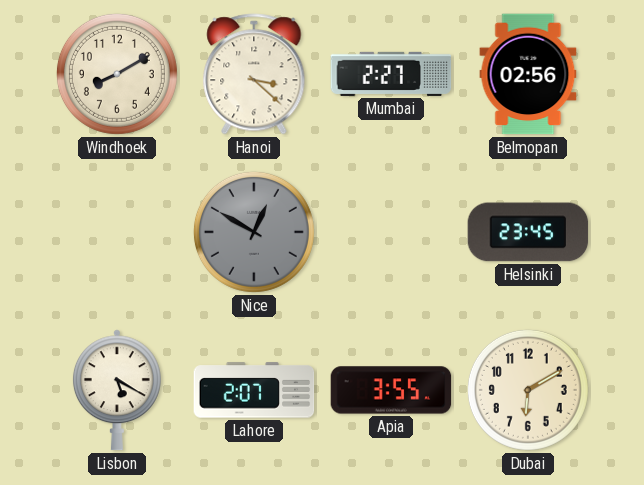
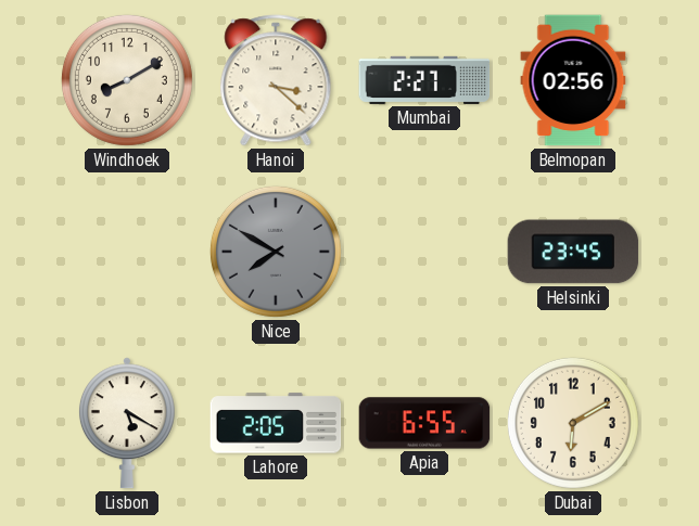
Nice: 12:50 -> 7:50
Lahore: 2:07 -> 2:05
Apia: 3:55 -> 6:55
